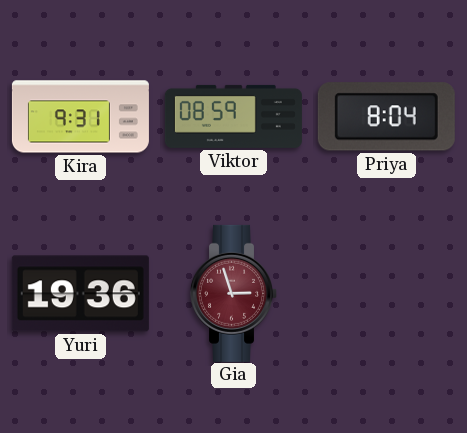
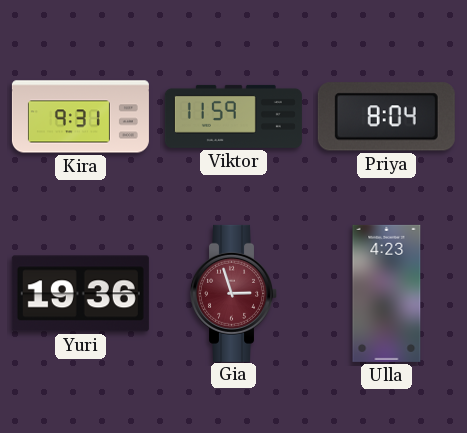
Viktor: 08:59 -> 11:59
Ulla: none -> 4:23
